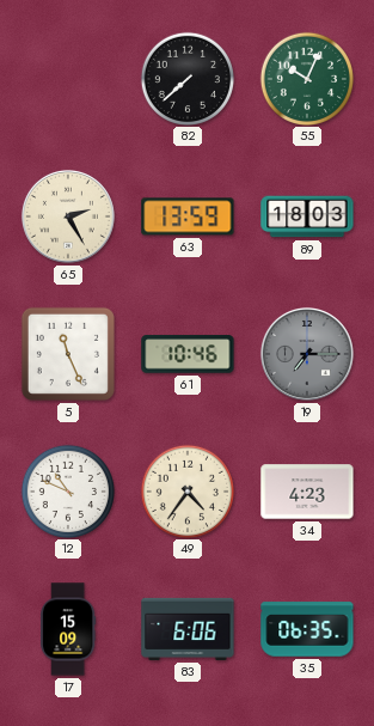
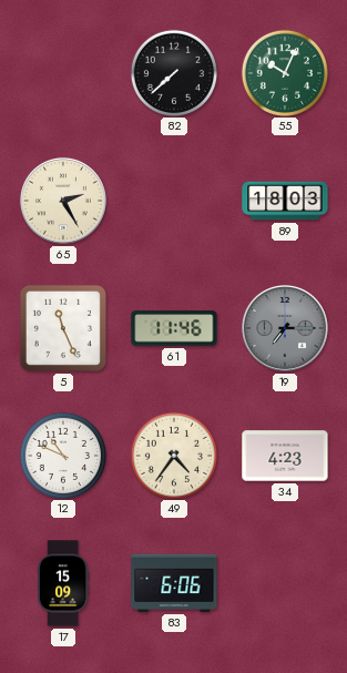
63: 13:59 -> none
61: 10:46 -> 11:46
35: 06:35 -> none
